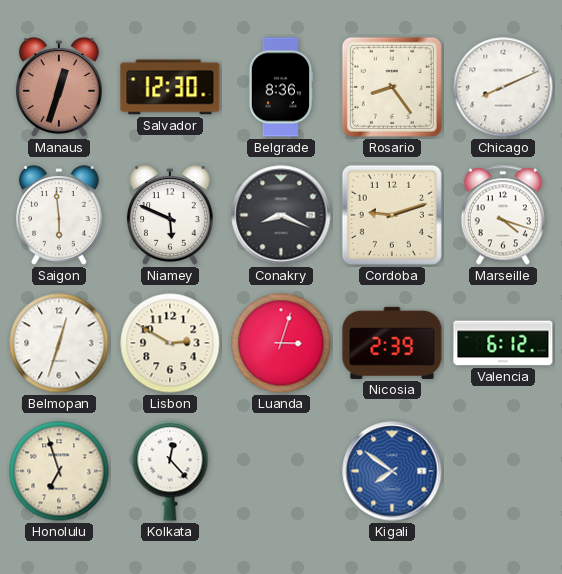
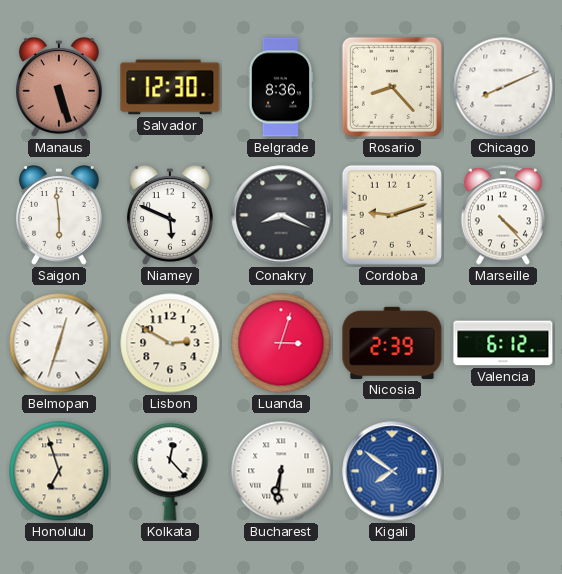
Manaus: 12:33 -> 5:27
Rosario: 8:24 -> 8:23
Marseille: 4:18 -> 4:23
Bucharest: none -> 6:31
